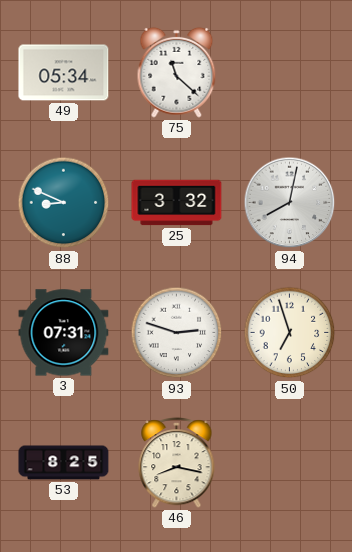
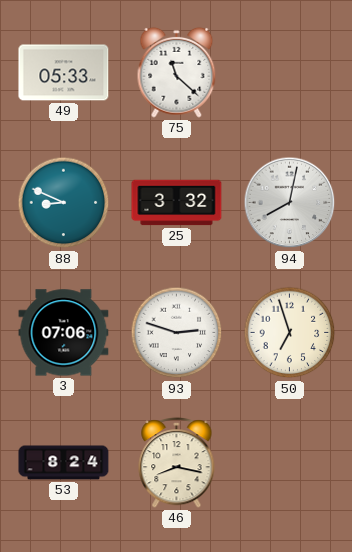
49: 05:34 -> 05:33
3: 07:31 -> 07:06
53: 8:25 -> 8:24
